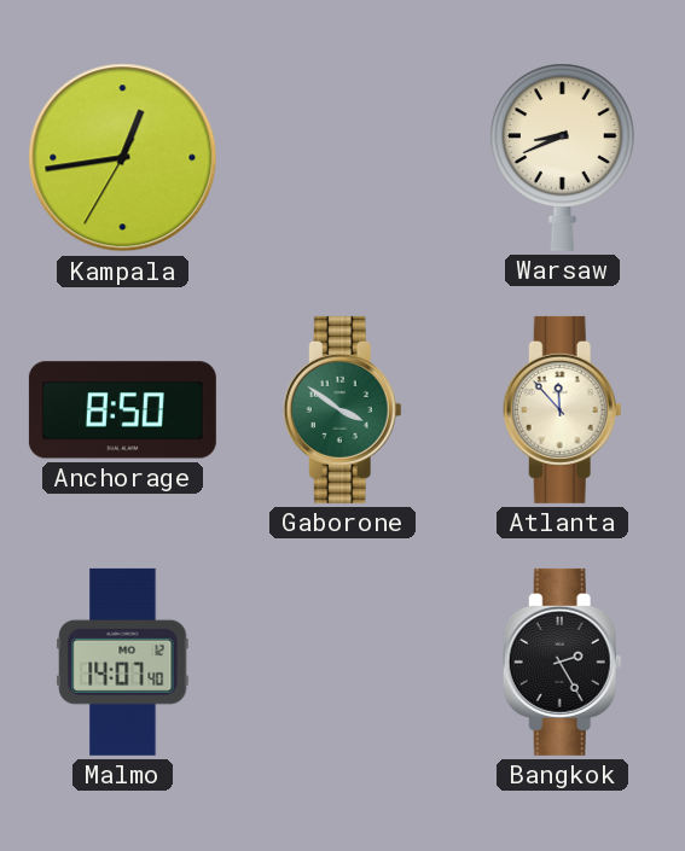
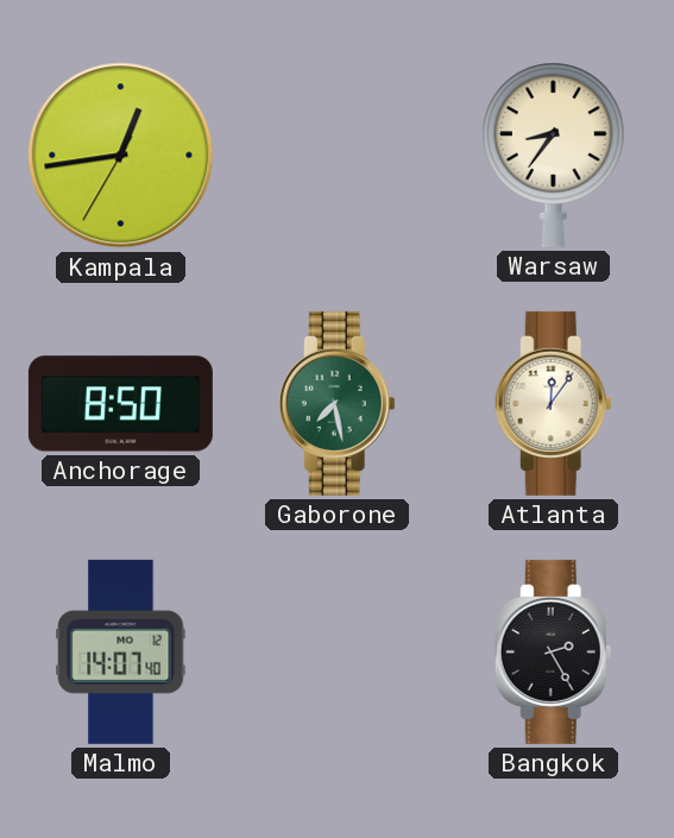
Warsaw: 8:41 -> 8:36
Gaborone: 3:51 -> 7:28
Atlanta: 11:53 -> 12:06
